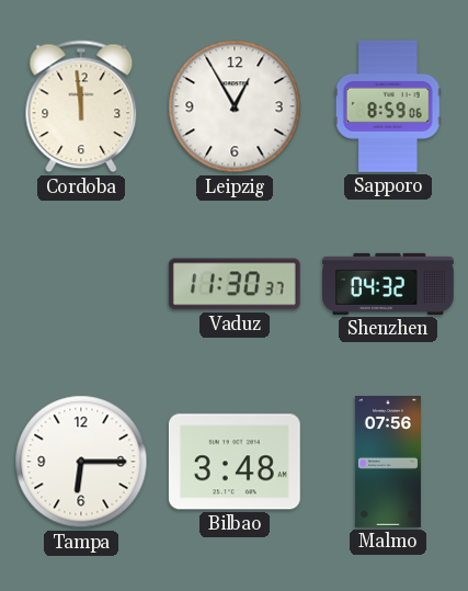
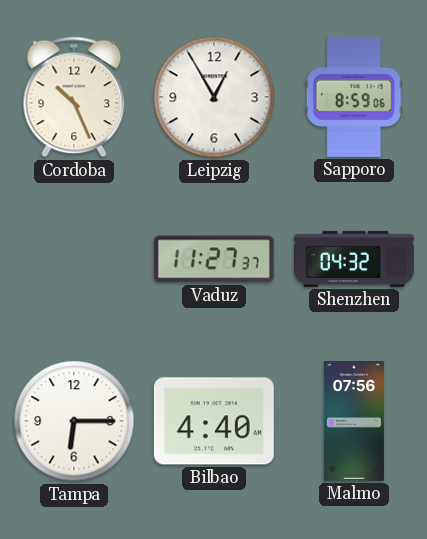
Cordoba: 11:59 -> 10:26
Vaduz: 11:30 -> 11:27
Bilbao: 3:48 -> 4:40
